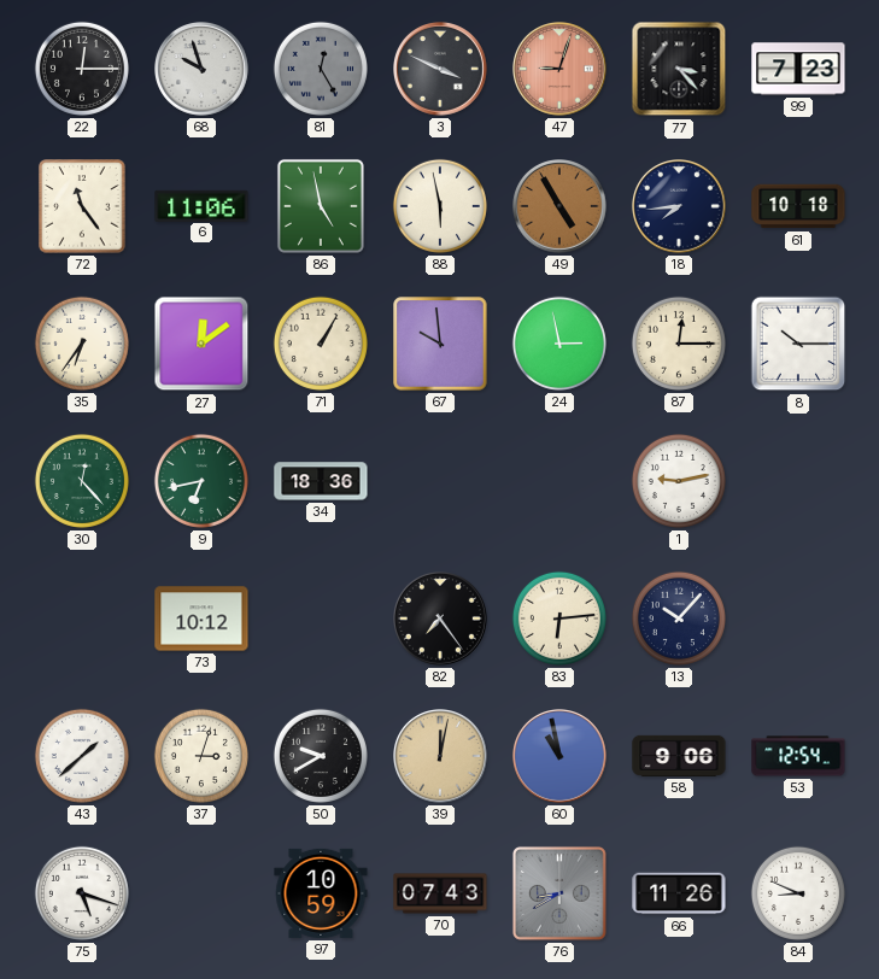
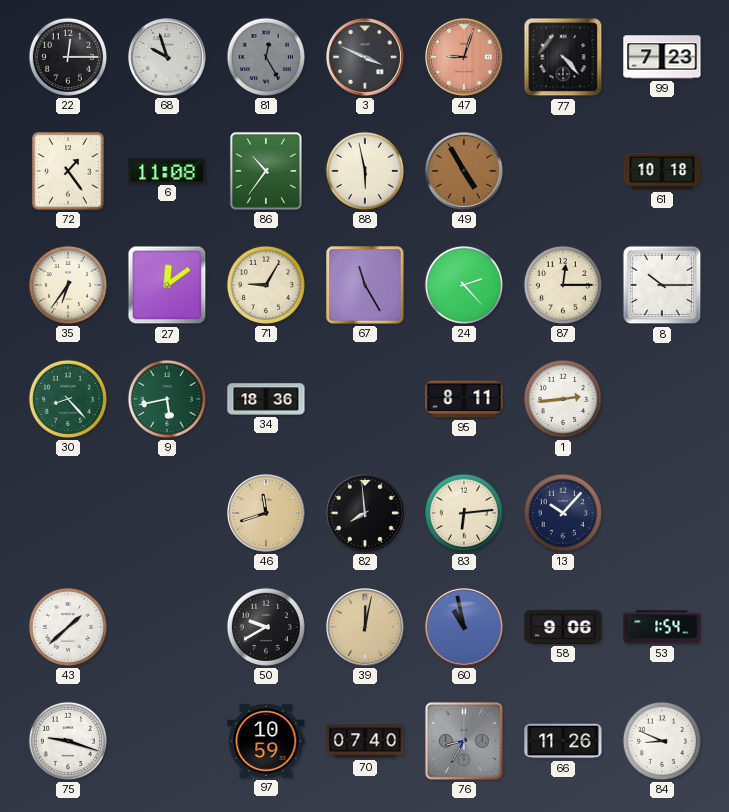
77: 3:23 -> 4:23
72: 11:24 -> 1:24
6: 11:06 -> 11:08
86: 4:58 -> 10:36
18: 7:44 -> none
71: 1:05 -> 9:05
67: 9:59 -> 11:25
24: 2:58 -> 2:23
30: 12:23 -> 8:23
9: 6:43 -> 5:43
95: none -> 8:11
1: 9:13 -> 2:44
73: 10:12 -> none
46: none -> 11:42
82: 7:24 -> 7:59
37: 3:03 -> none
53: 12:54 -> 1:54
75: 5:18 -> 9:18
70: 07:43 -> 07:40
76: 8:40 -> 8:35
